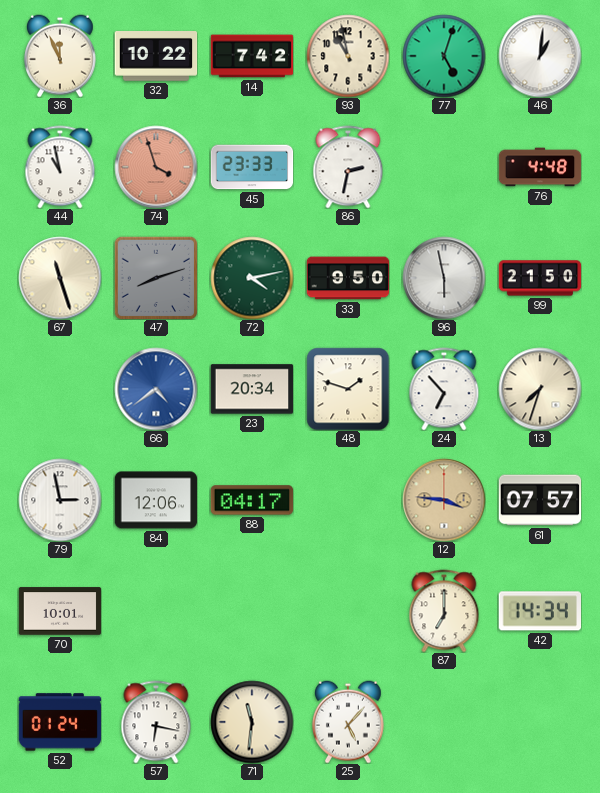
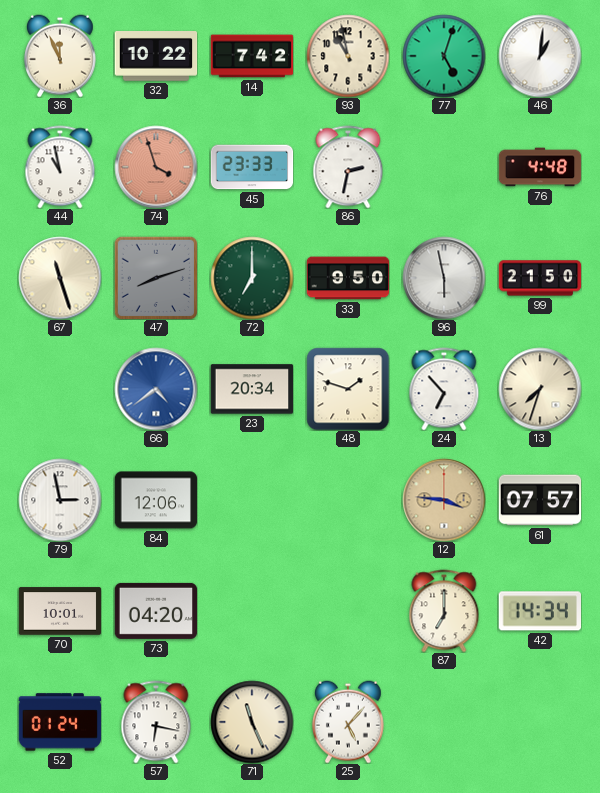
72: 4:13 -> 7:00
88: 04:17 -> none
73: none -> 04:20
71: 11:31 -> 11:26
